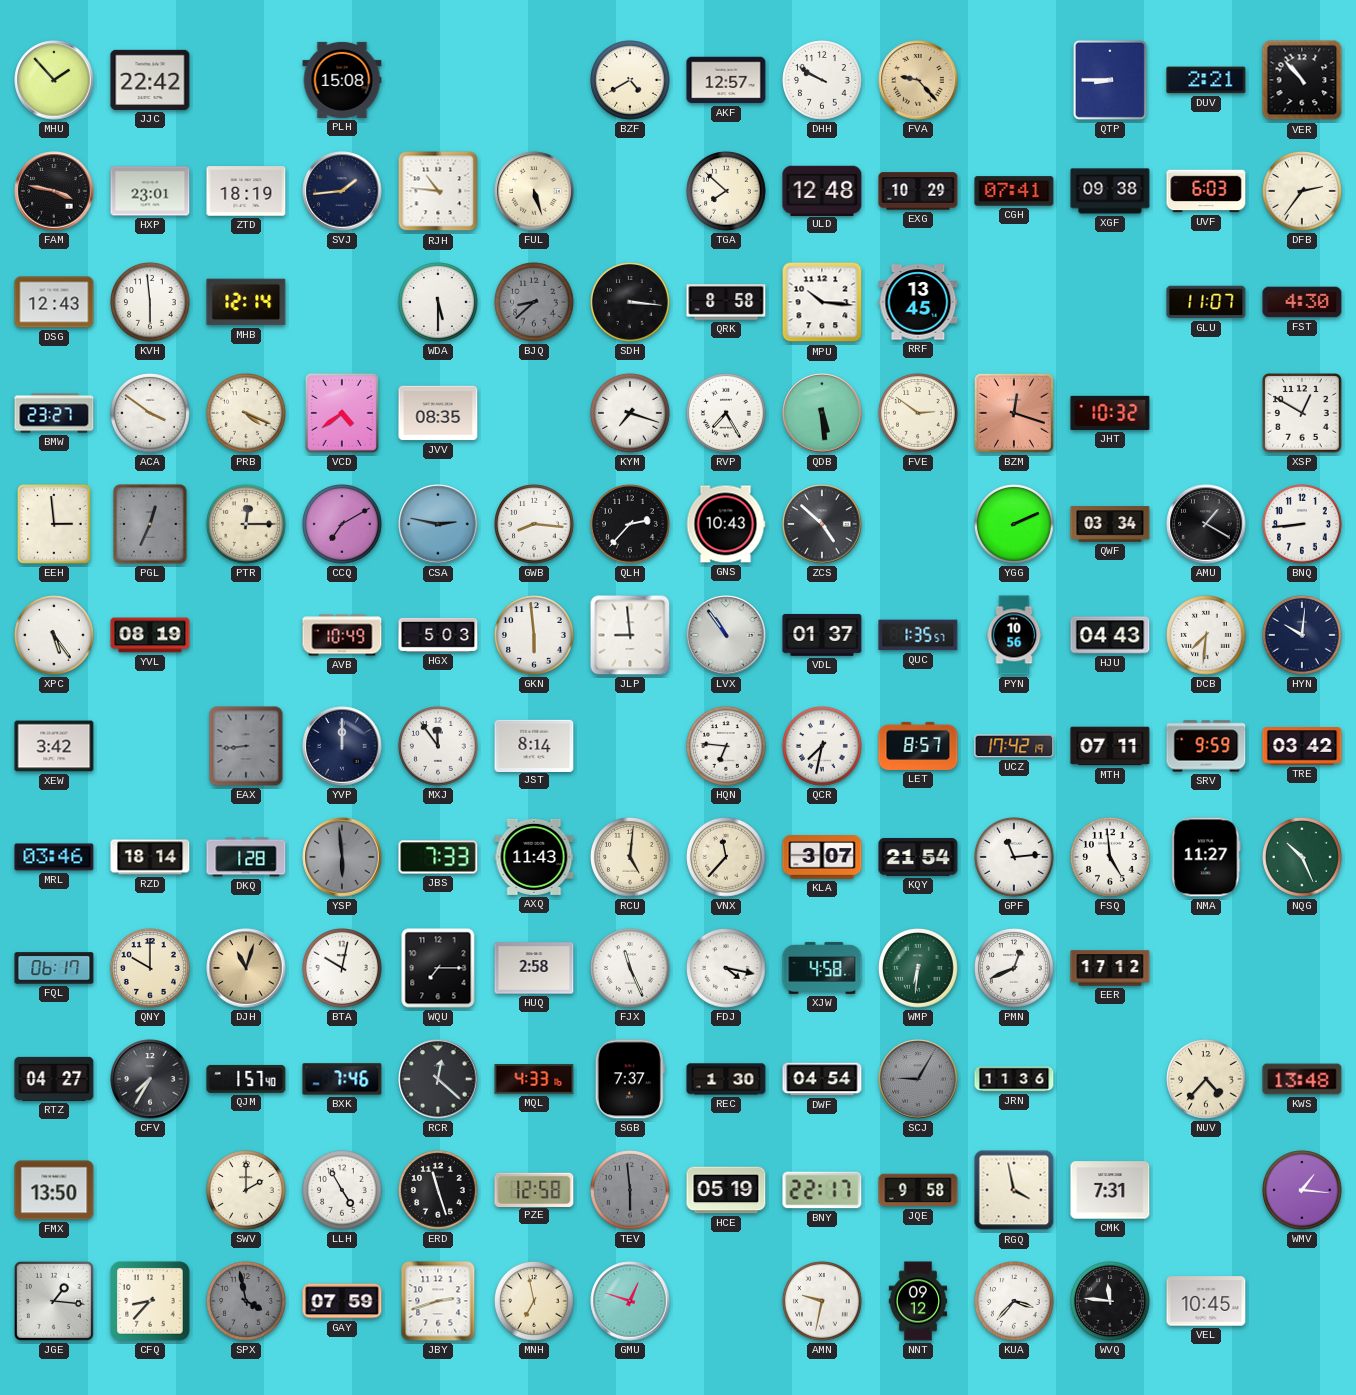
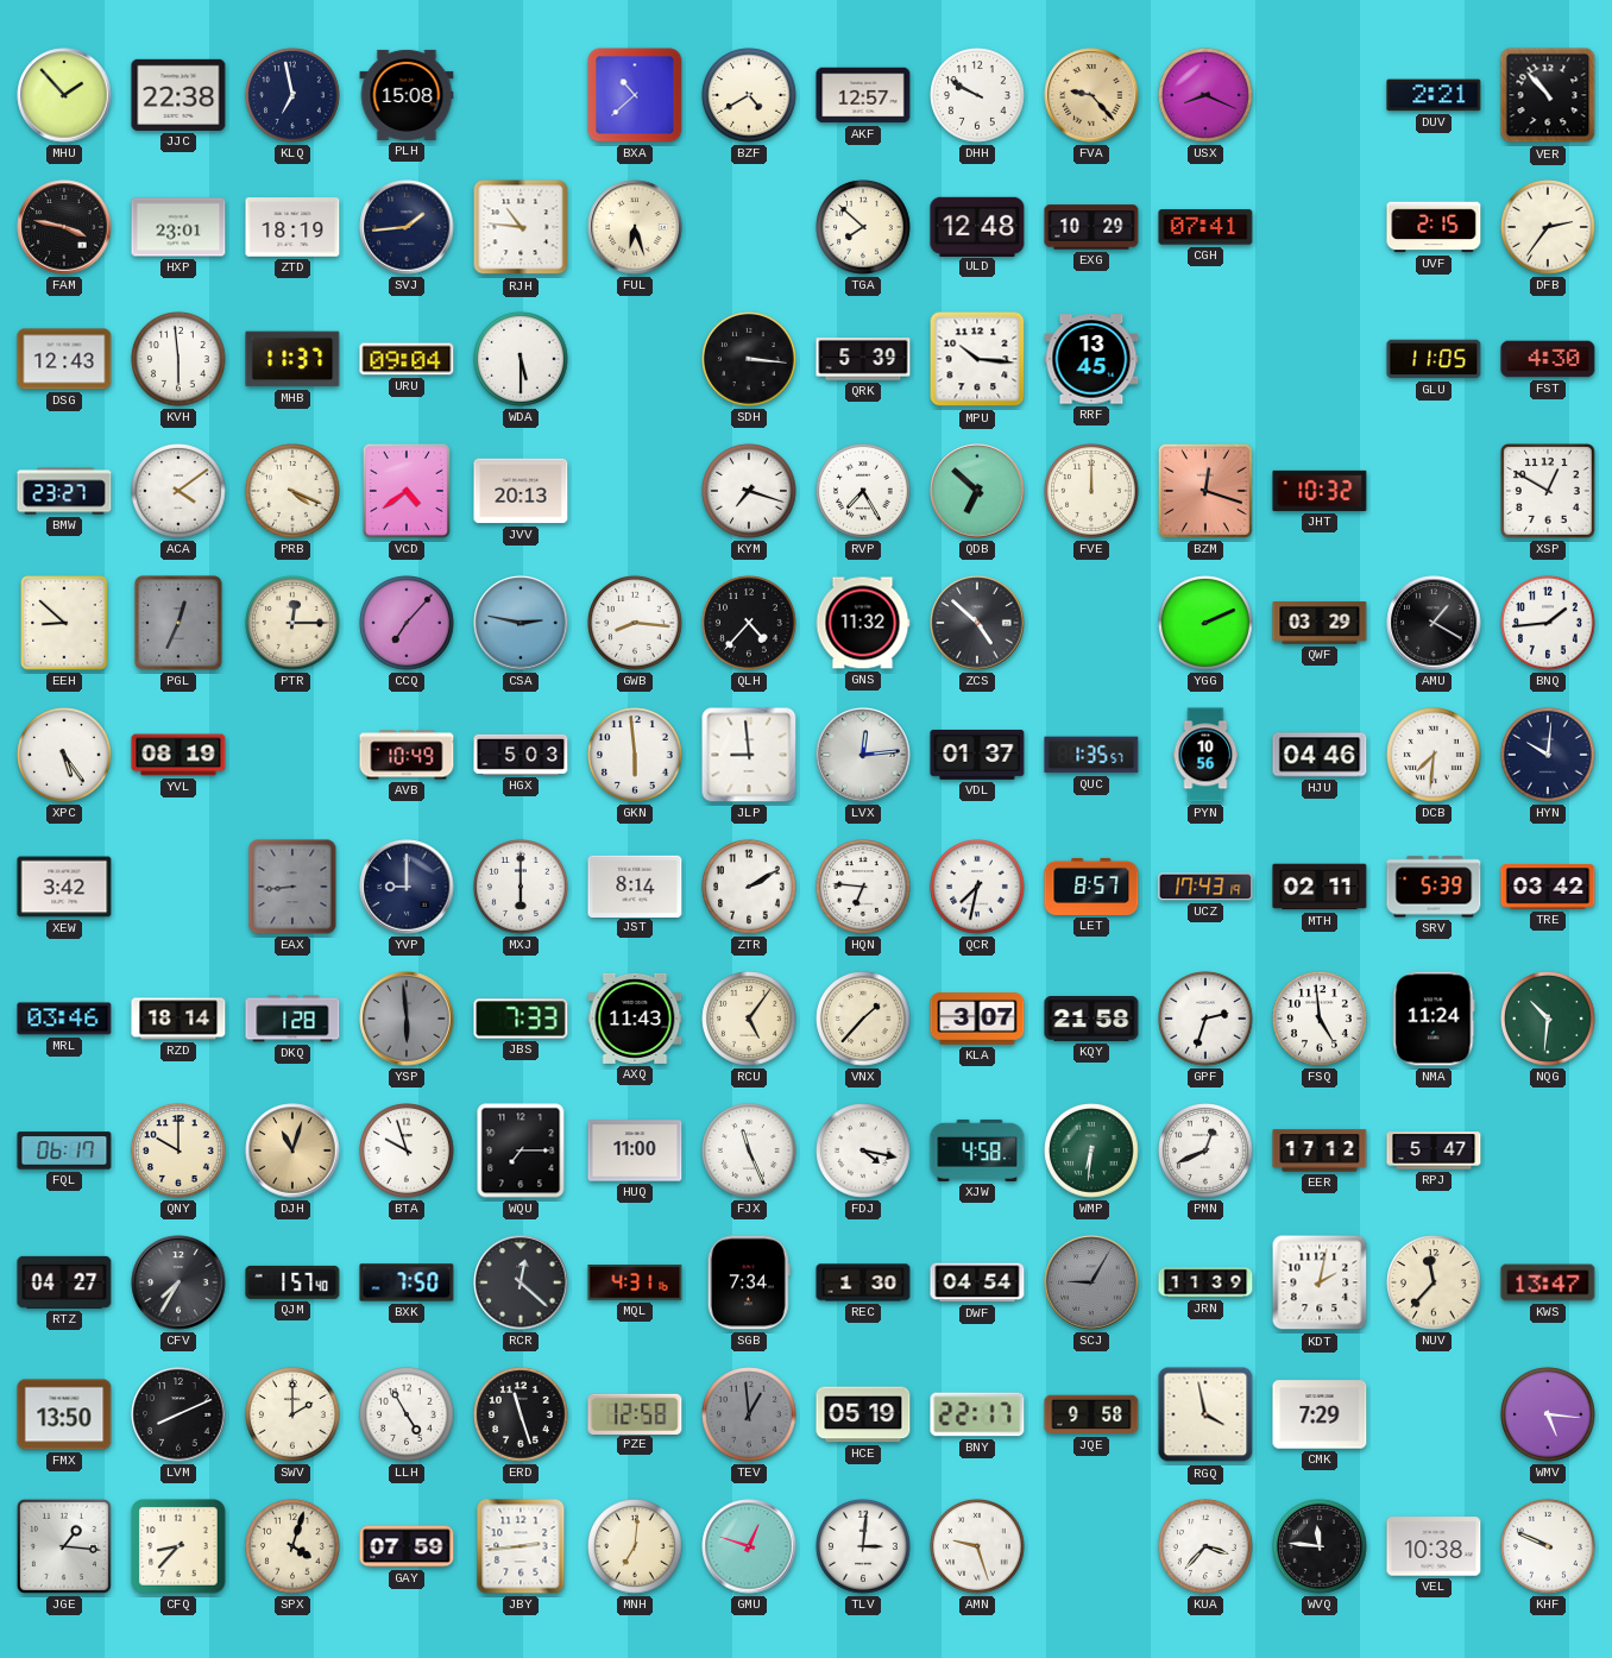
JJC: 22:42 -> 22:38
KLQ: none -> 6:58
BXA: none -> 10:38
USX: none -> 8:19
QTP: 8:45 -> none
FUL: 5:27 -> 6:27
XGF: 09:38 -> none
UVF: 6:03 -> 2:15
MHB: 12:14 -> 11:37
URU: none -> 09:04
BJQ: 8:38 -> none
QRK: 8:58 -> 5:39
GLU: 11:07 -> 11:05
ACA: 3:51 -> 4:09
JVV: 08:35 -> 20:13
QDB: 5:29 -> 6:52
FVE: 2:51 -> 12:00
EEH: 2:59 -> 8:52
CCQ: 7:10 -> 7:07
QLH: 2:37 -> 4:37
GNS: 10:43 -> 11:32
QWF: 03:34 -> 03:29
BNQ: 8:44 -> 1:44
LVX: 10:54 -> 12:14
HJU: 04:43 -> 04:46
YVP: 12:00 -> 9:00
MXJ: 11:54 -> 6:00
ZTR: none -> 2:10
UCZ: 17:42 -> 17:43
MTH: 07:11 -> 02:11
SRV: 9:59 -> 5:39
RCU: 5:01 -> 5:06
VNX: 11:37 -> 1:37
KQY: 21:54 -> 21:58
GPF: 11:14 -> 2:33
NMA: 11:27 -> 11:24
NQG: 10:26 -> 10:31
BTA: 10:02 -> 9:57
HUQ: 2:58 -> 11:00
RPJ: none -> 5:47
BXK: 7:46 -> 7:50
MQL: 4:33 -> 4:31
SGB: 7:37 -> 7:34
JRN: 11:36 -> 11:39
KDT: none -> 2:02
NUV: 4:37 -> 11:37
KWS: 13:48 -> 13:47
LVM: none -> 8:11
TEV: 5:59 -> 12:59
CMK: 7:31 -> 7:29
WMV: 1:16 -> 5:16
SPX: 3:58 -> 4:03
SPX dial: grey -> cream
JBY: 2:42 -> 2:44
MNH: 6:58 -> 7:01
TLV: none -> 3:01
AMN: 9:32 -> 9:27
NNT: 09:12 -> none
VEL: 10:45 -> 10:38
KHF: none -> 9:49
